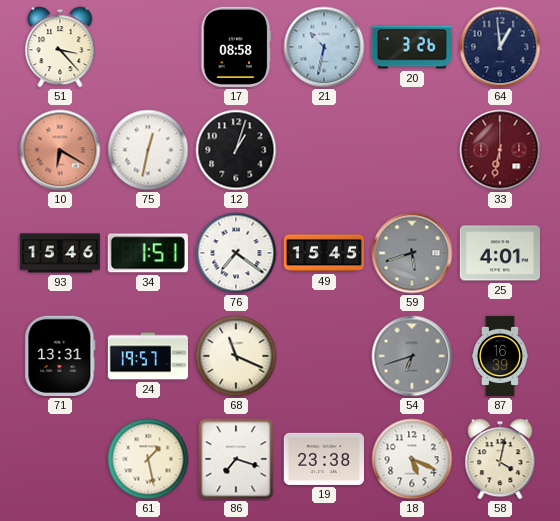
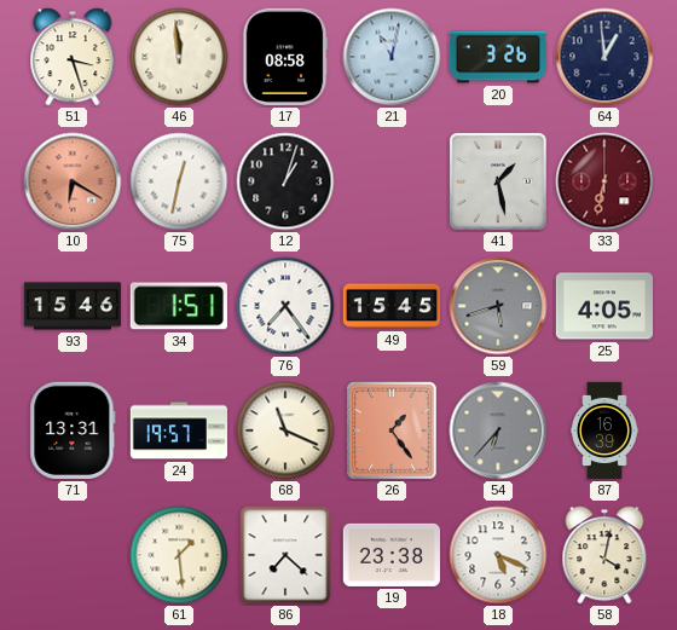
51: 3:23 -> 3:27
46: none -> 11:59
21: 10:32 -> 11:02
41: none -> 1:28
76: 7:21 -> 7:24
25: 4:01 -> 4:05
26: none -> 1:24
54: 6:42 -> 6:37
61: 1:28 -> 1:29
86: 7:18 -> 7:22
